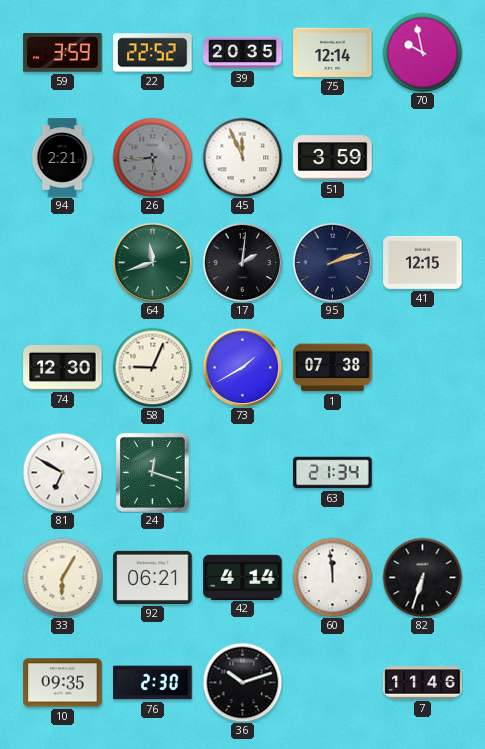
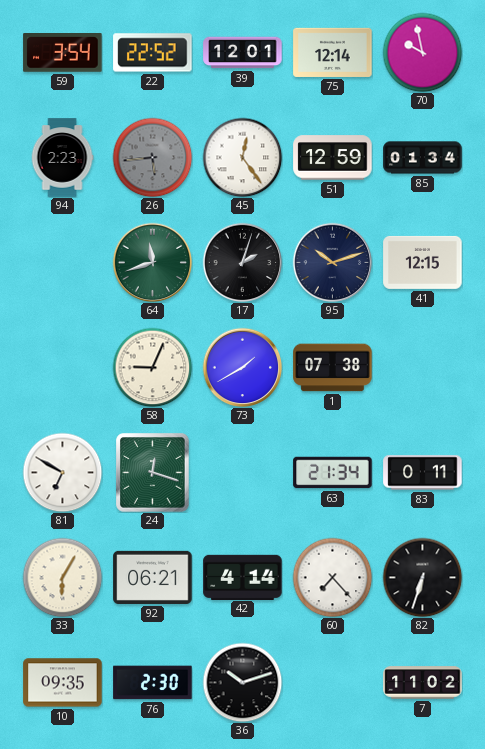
59: 3:59 -> 3:54
39: 20:35 -> 12:01
94: 2:21 -> 2:23
45: 11:56 -> 12:24
51: 3:59 -> 12:59
85: none -> 01:34
17: 2:01 -> 2:03
95: 2:12 -> 10:12
74: 12:30 -> none
83: none -> 0:11
60: 11:59 -> 7:23
7: 11:46 -> 11:02
